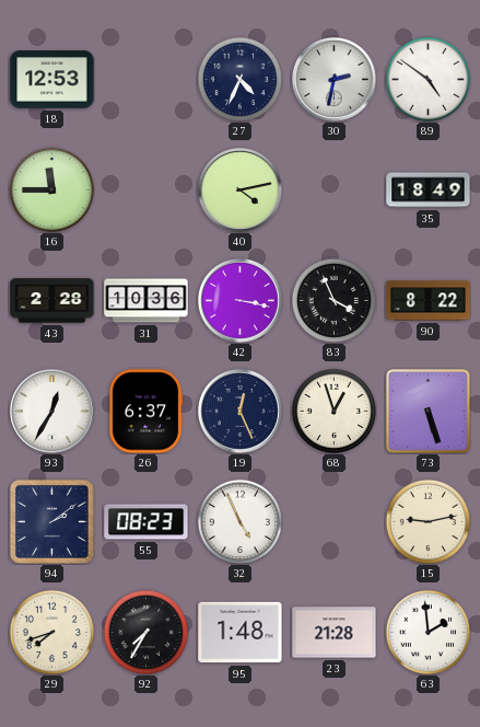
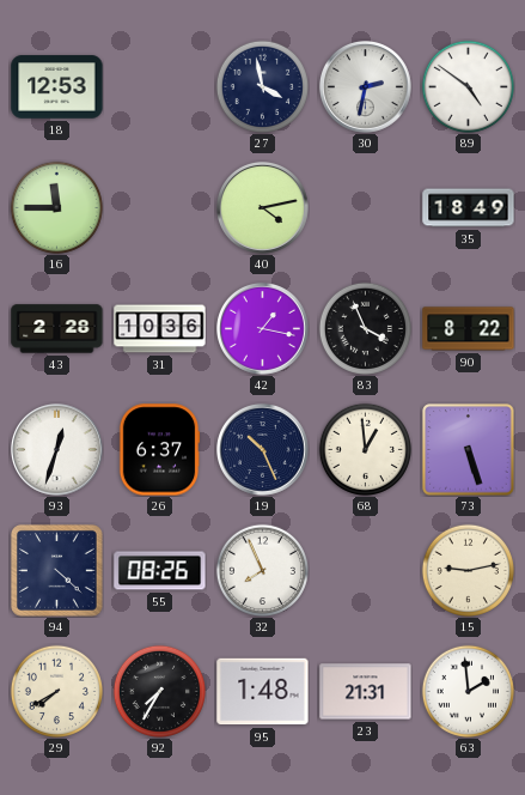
27: 4:34 -> 3:58
42: 3:17 -> 1:17
93: 12:35 -> 12:33
19: 12:26 -> 10:26
68: 12:57 -> 12:59
94: 2:09 -> 4:22
55: 08:23 -> 08:26
32: 4:56 -> 7:56
29: 7:42 -> 7:40
23: 21:28 -> 21:31
